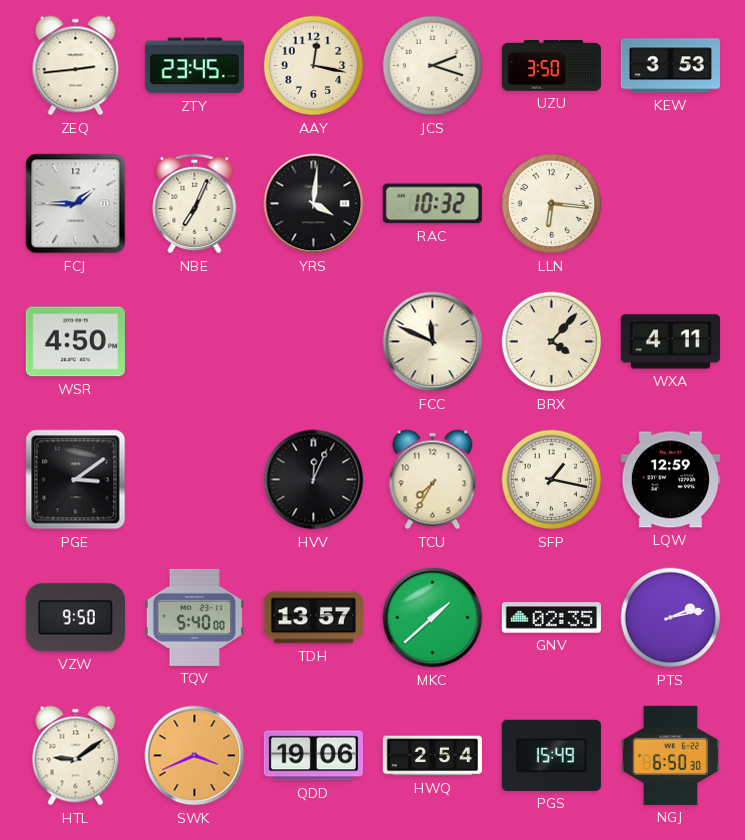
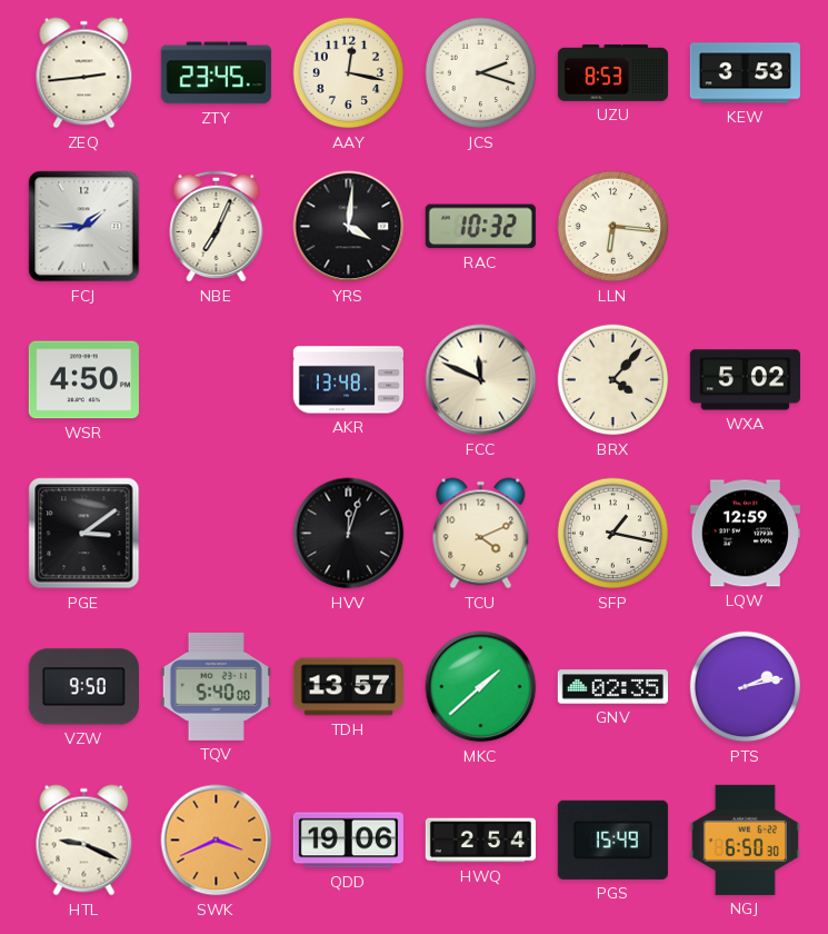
UZU: 3:50 -> 8:53
AKR: none -> 13:48
WXA: 4:11 -> 5:02
HVV: 12:04 -> 12:03
TCU: 7:35 -> 4:11
HTL: 9:09 -> 9:19
